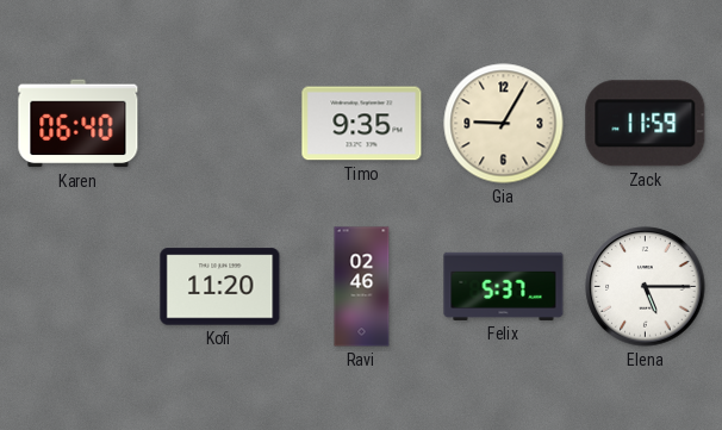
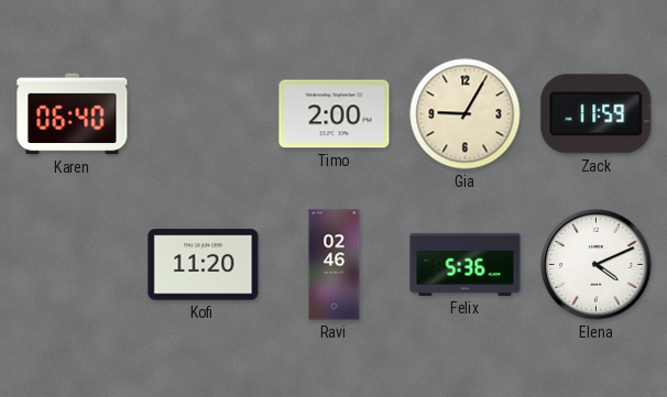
Timo: 9:35 -> 2:00
Felix: 5:37 -> 5:36
Elena: 5:15 -> 4:11
